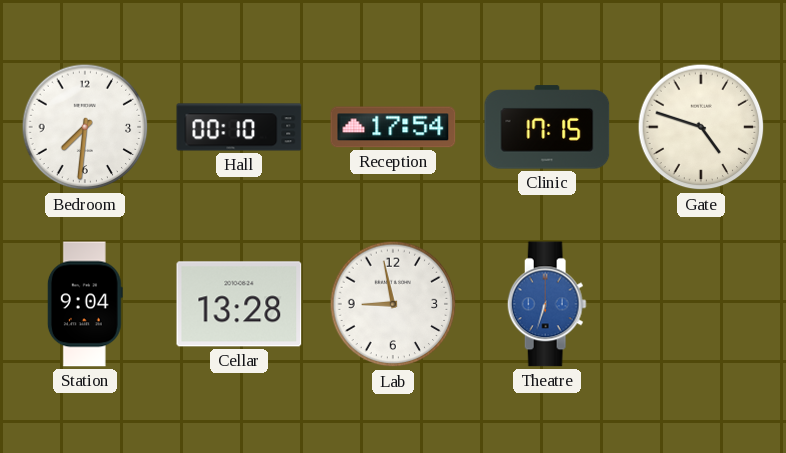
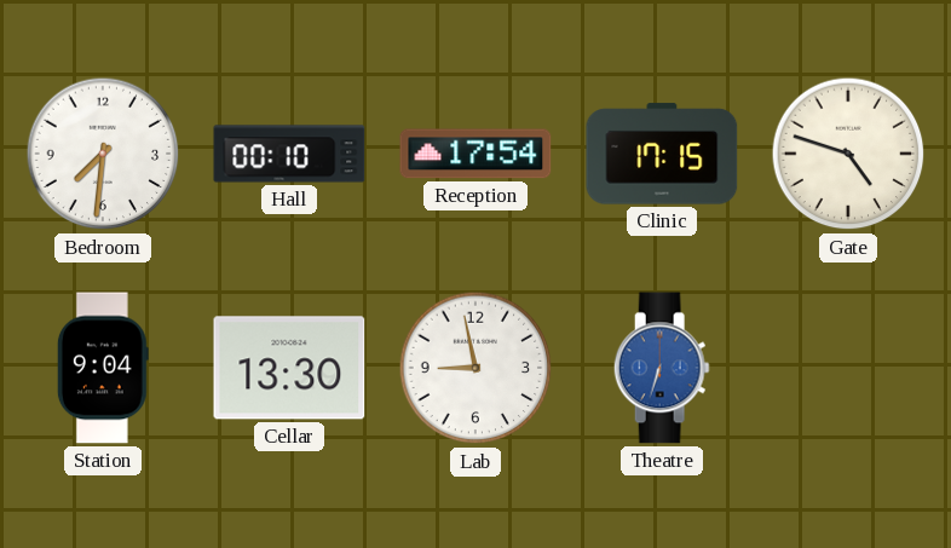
Cellar: 13:28 -> 13:30
